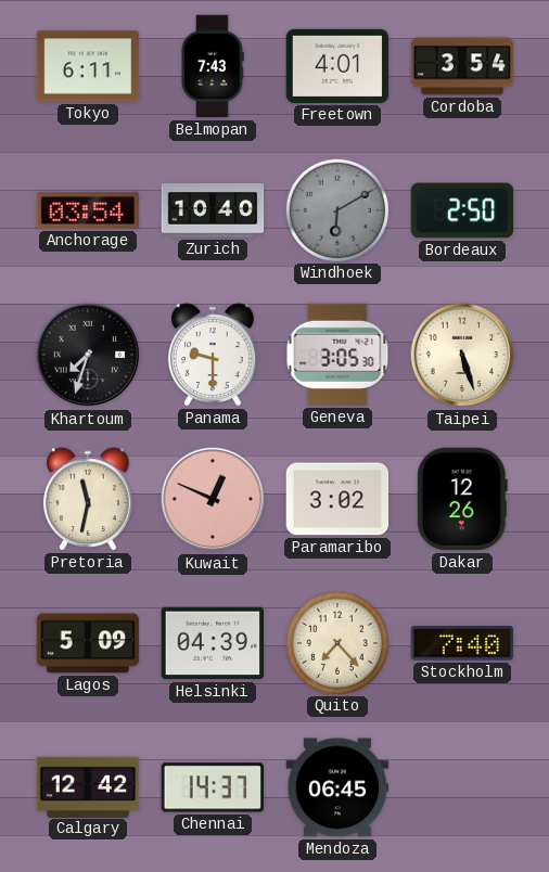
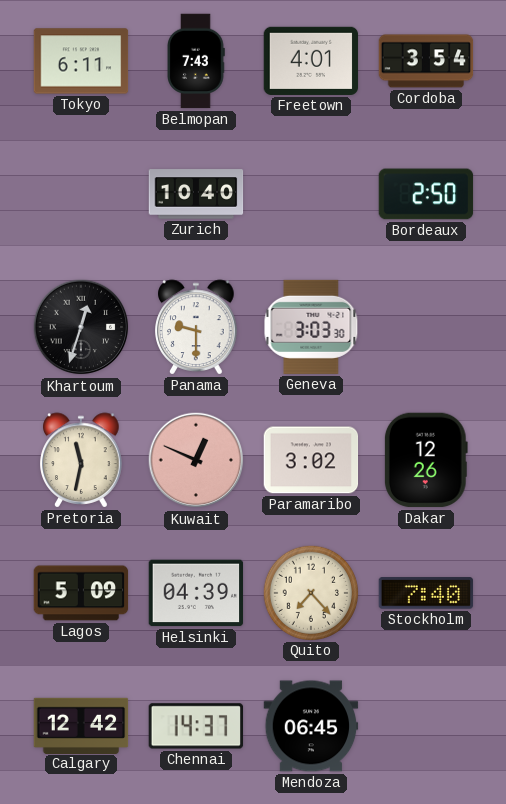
Anchorage: 03:54 -> none
Windhoek: 6:10 -> none
Khartoum: 7:33 -> 12:33
Geneva: 3:05 -> 3:03
Taipei: 5:27 -> none
